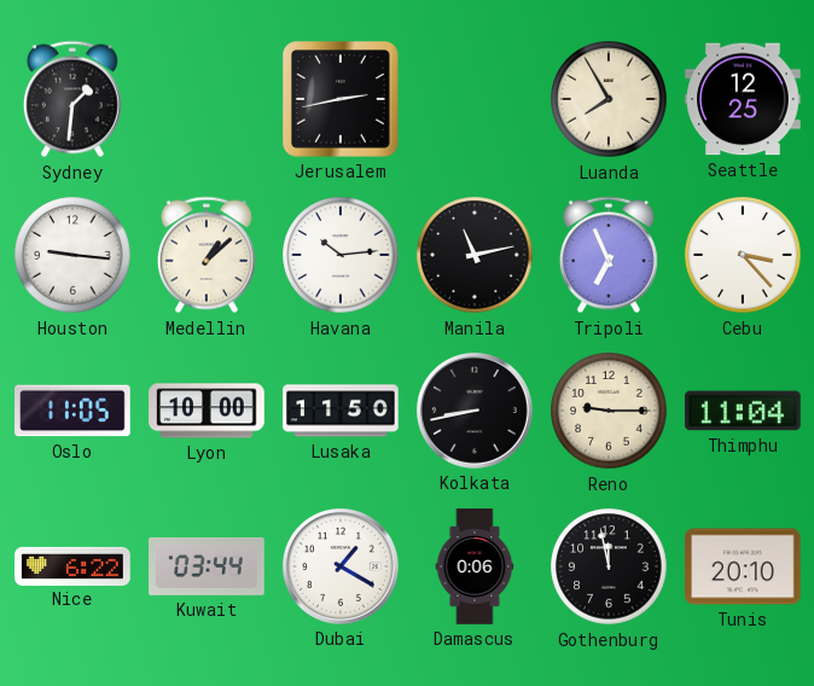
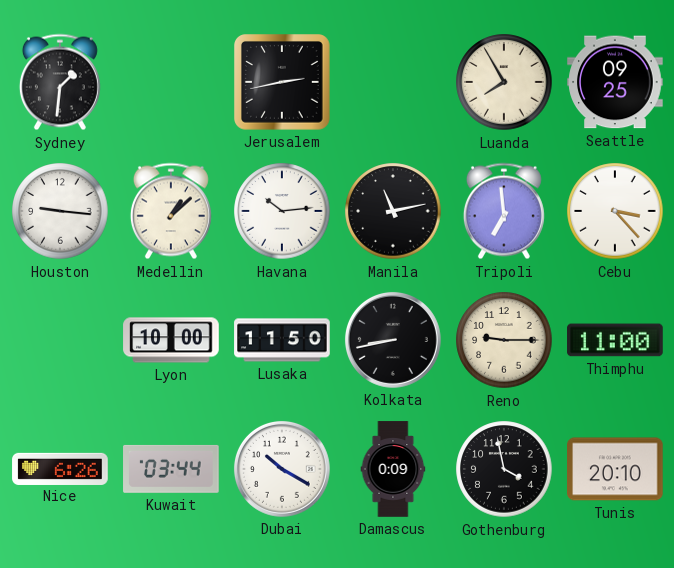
Seattle: 12:25 -> 09:25
Tripoli: 6:56 -> 6:59
Oslo: 11:05 -> none
Thimphu: 11:04 -> 11:00
Nice: 6:22 -> 6:26
Dubai: 1:20 -> 10:20
Damascus: 0:06 -> 0:09
Gothenburg: 11:58 -> 3:58
